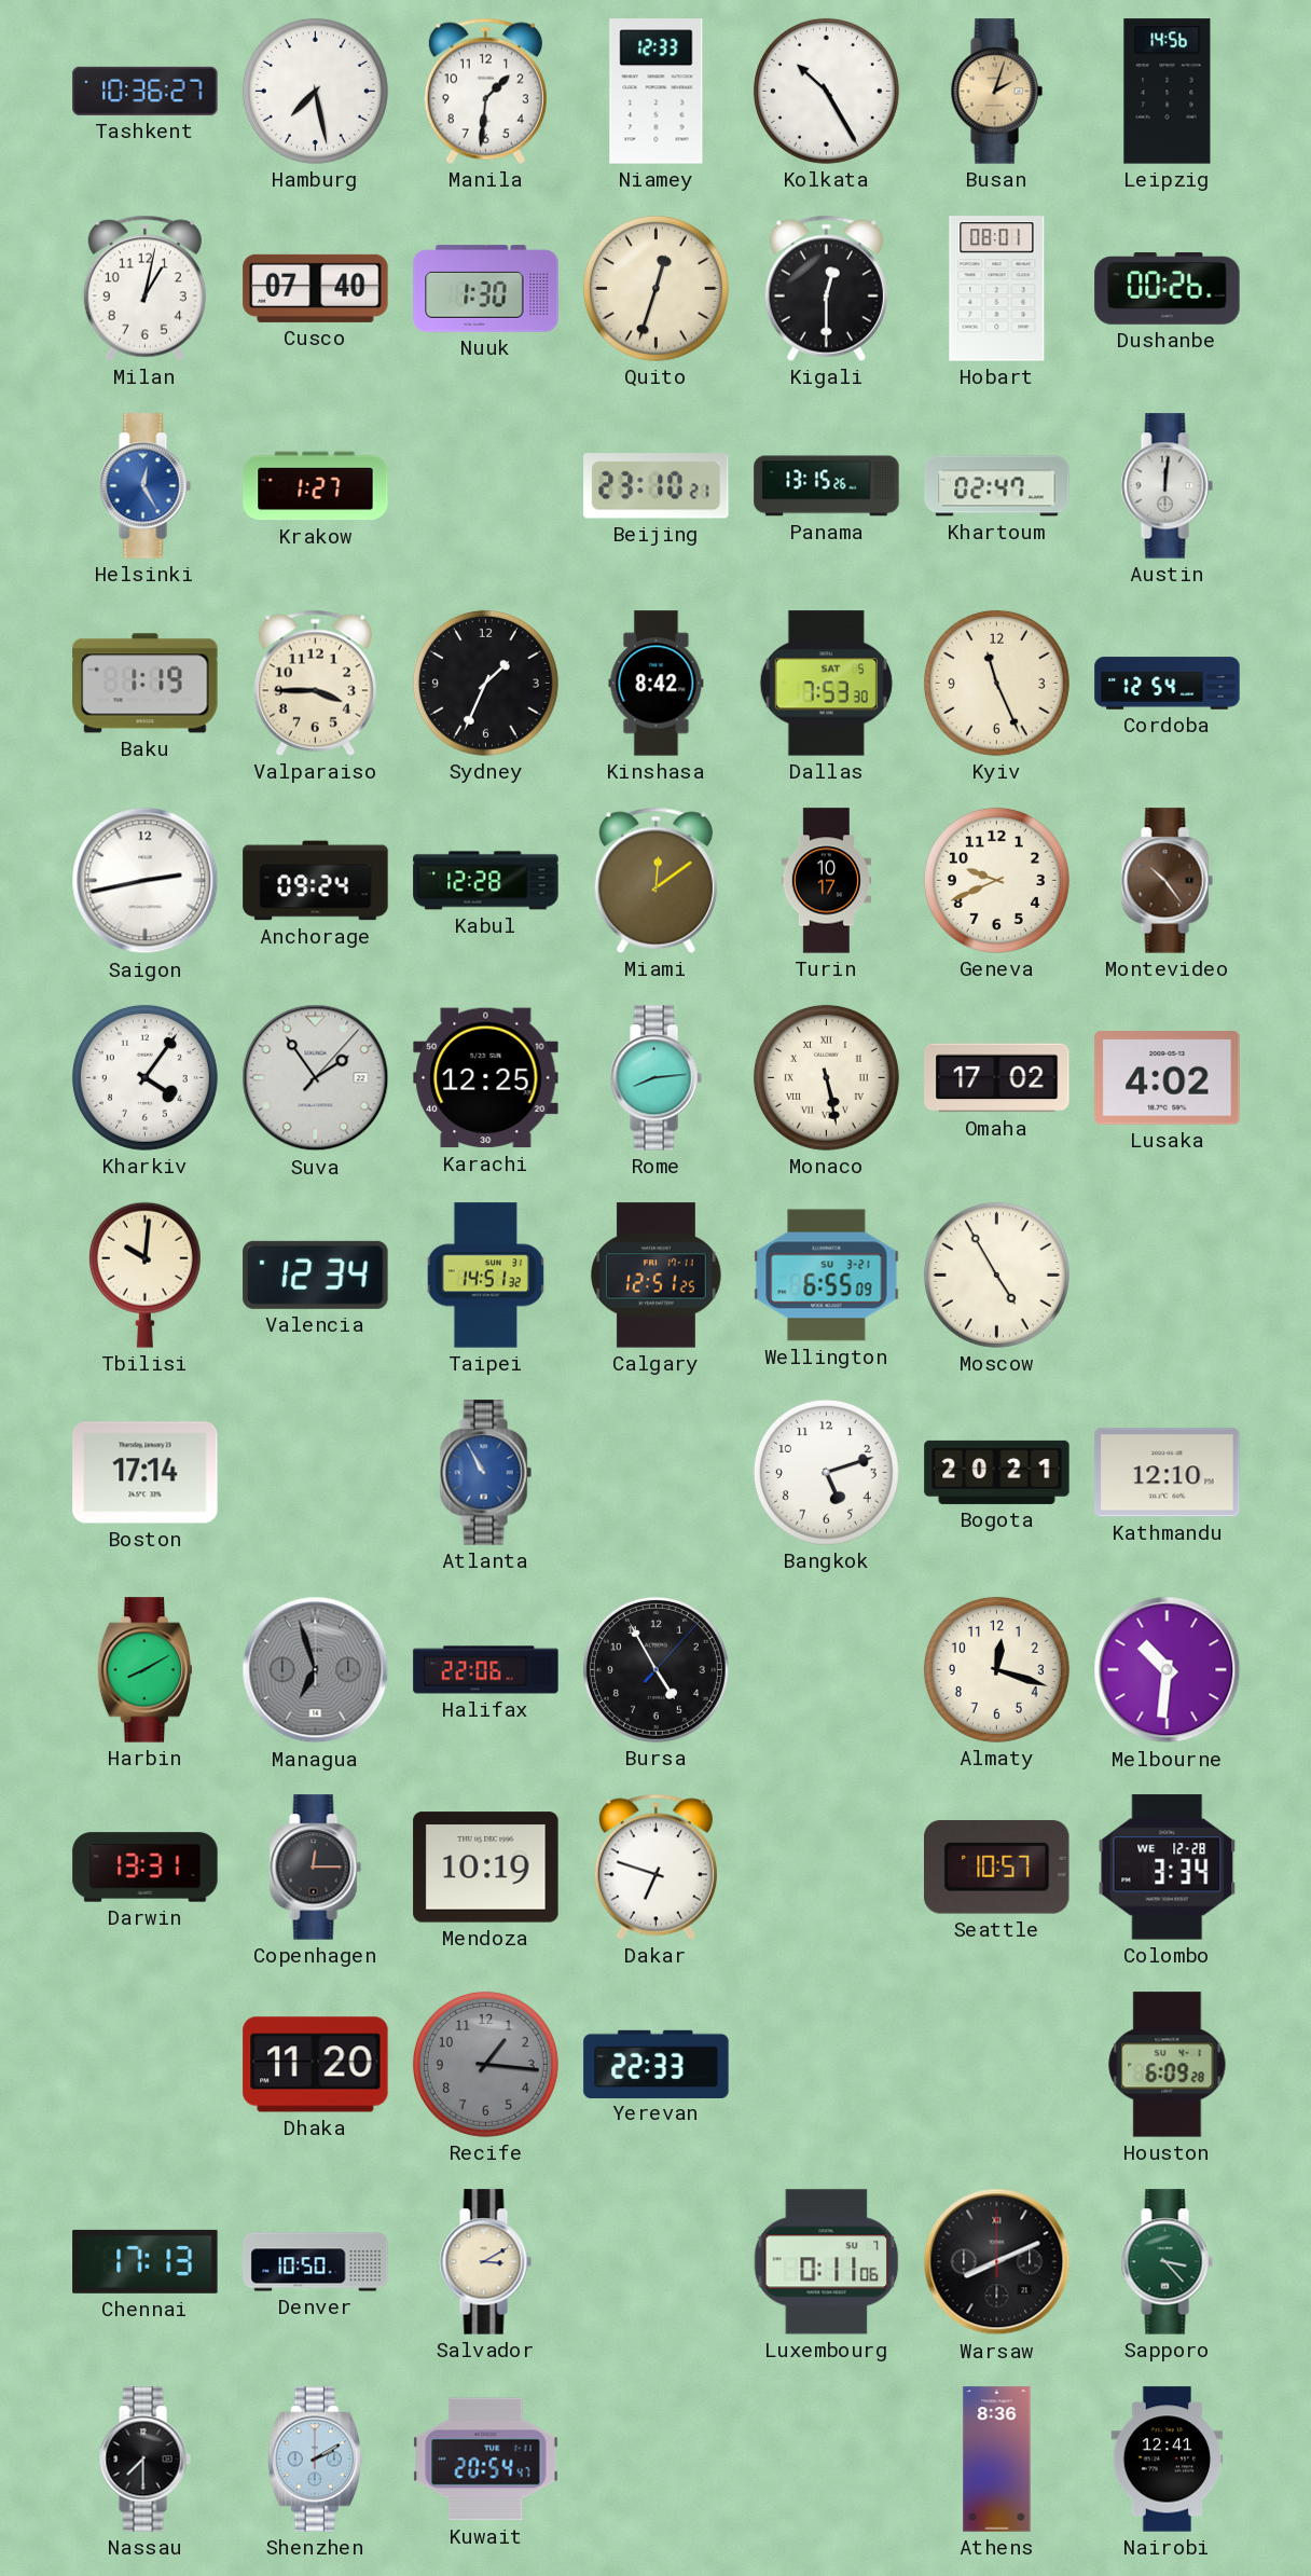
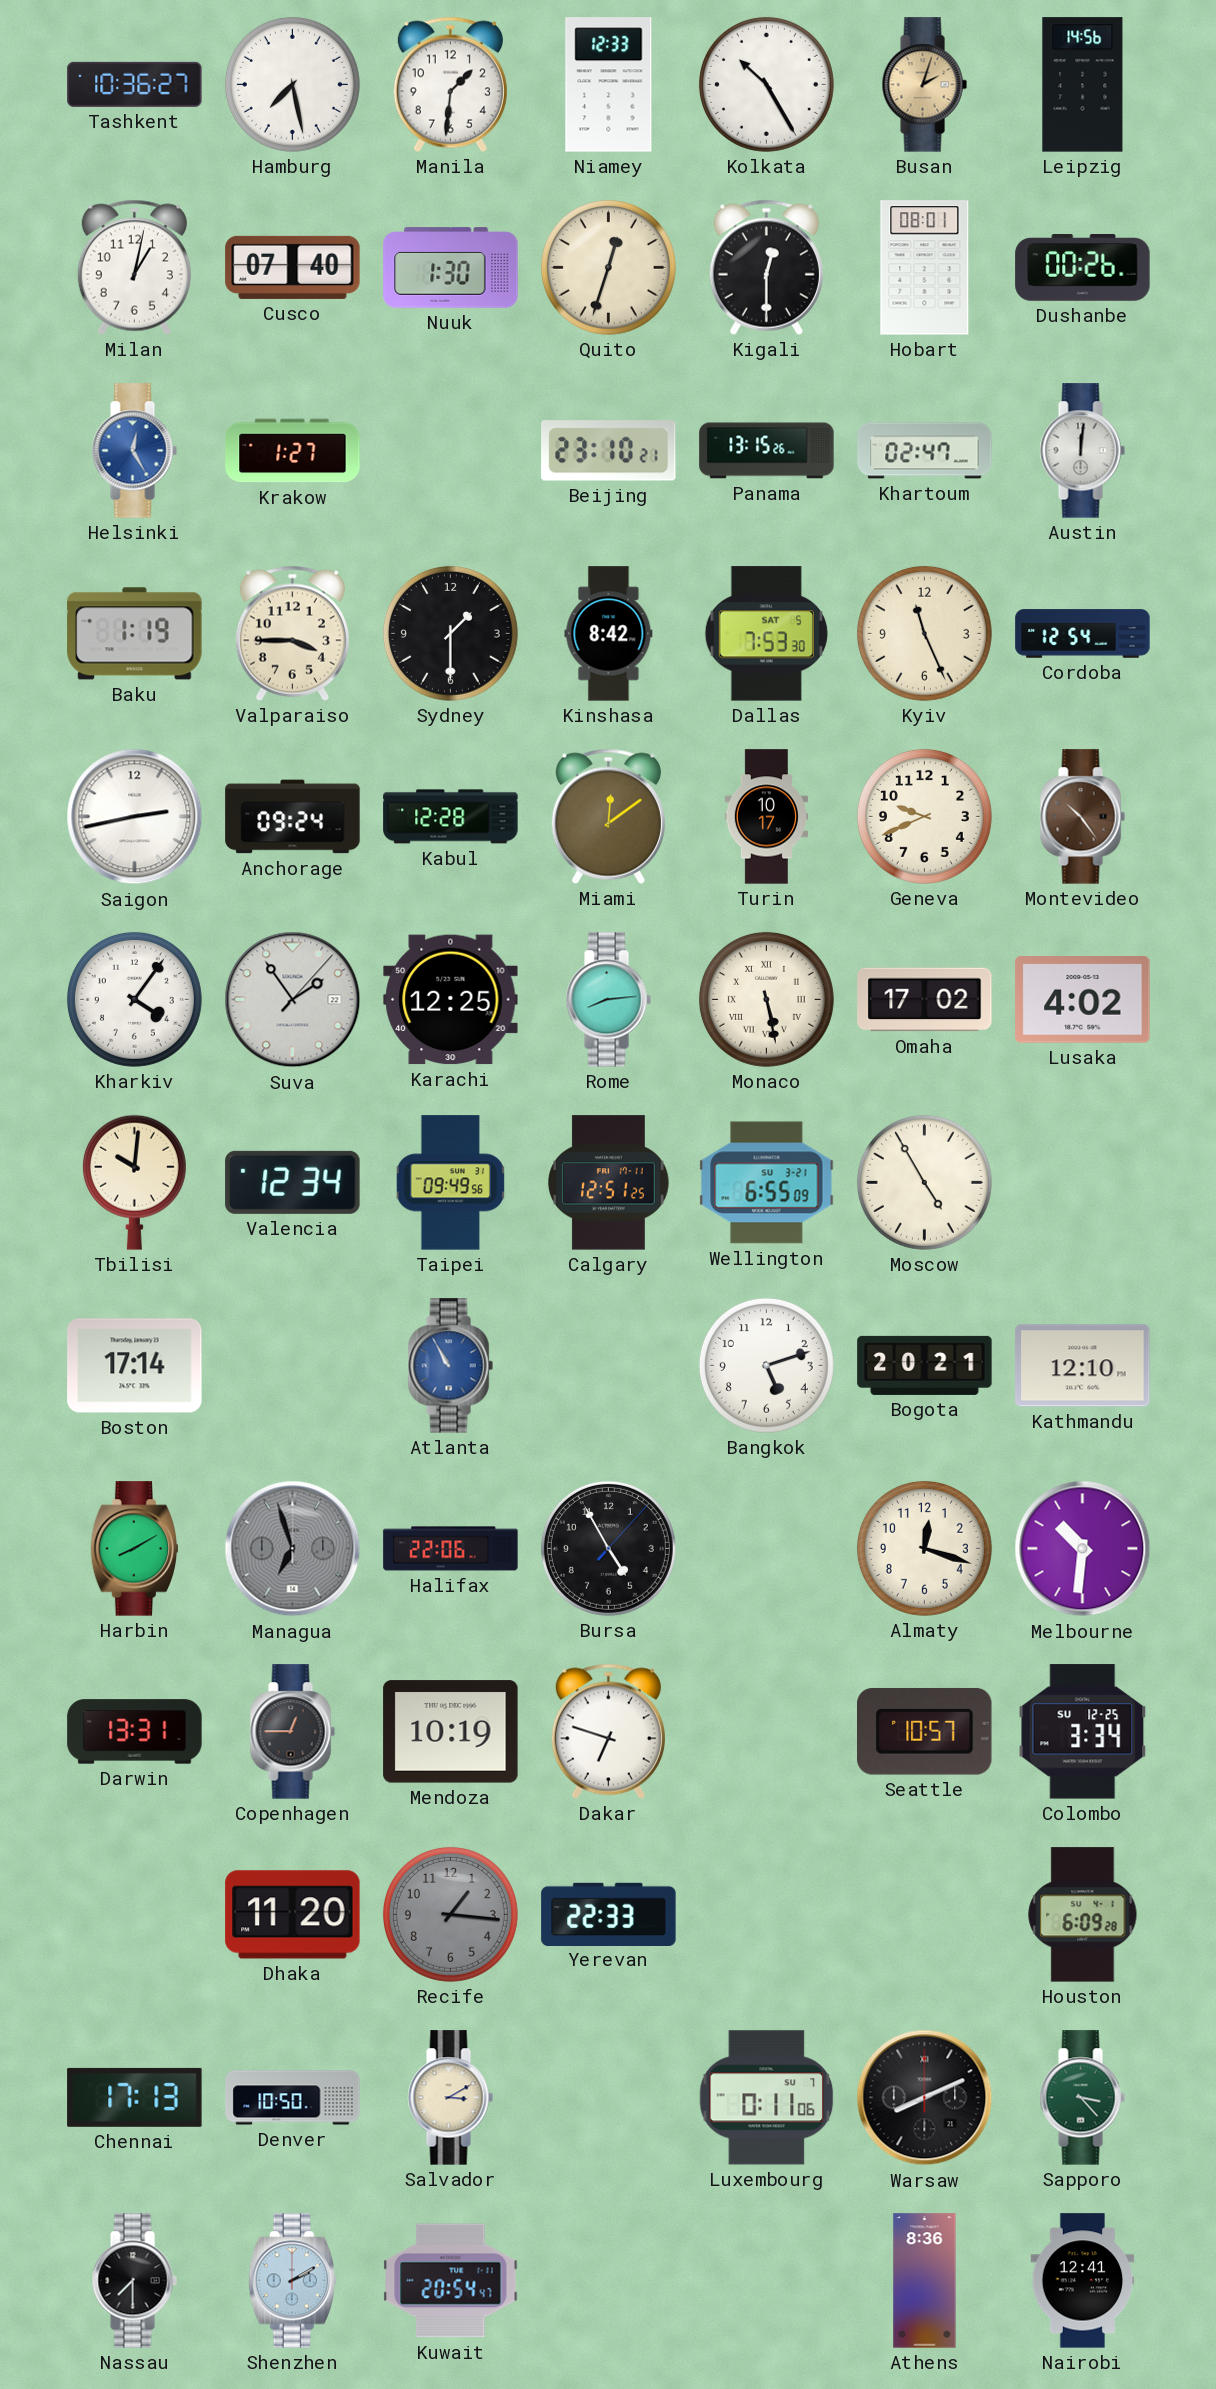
Sydney: 1:34 -> 1:30
Taipei: 14:51 -> 09:49
Copenhagen: 12:15 -> 12:45
Colombo date: WE 12-28 -> SU 12-25
